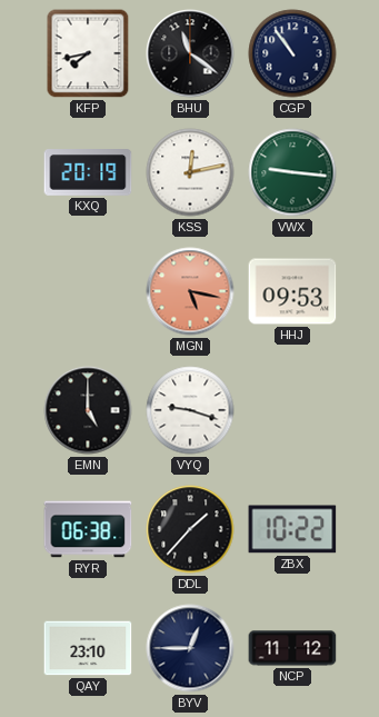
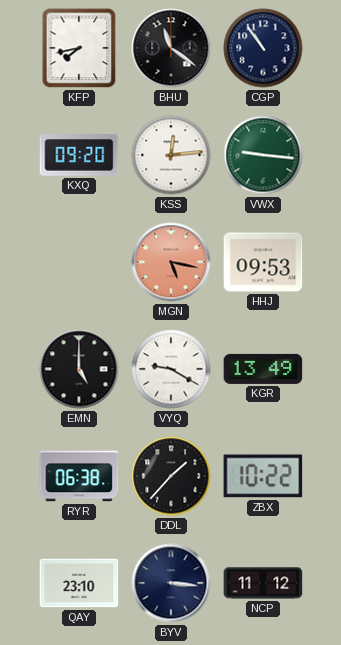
KXQ: 20:19 -> 09:20
KSS: 12:13 -> 12:14
VYQ: 9:18 -> 9:20
KGR: none -> 13:49
BYV: 12:45 -> 3:16
